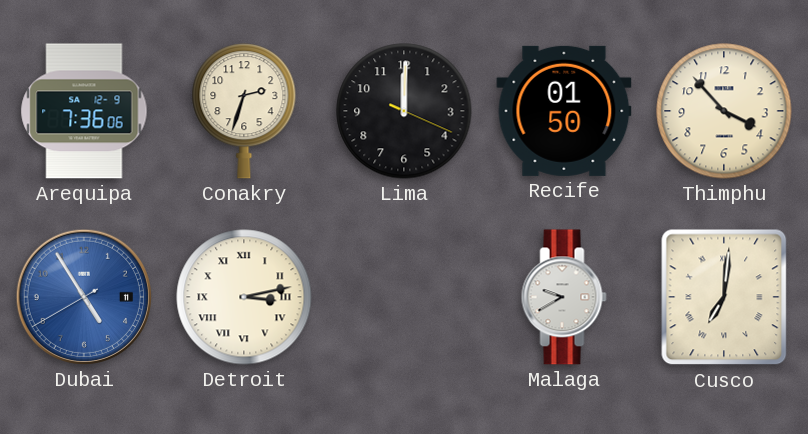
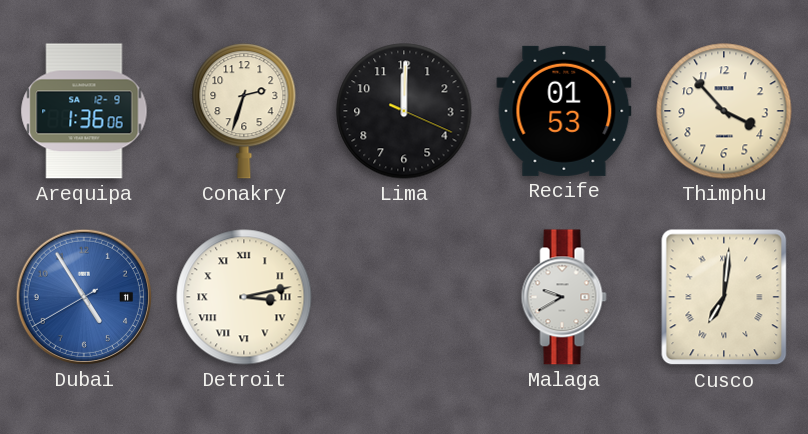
Arequipa: 7:36 -> 1:36
Recife: 01:50 -> 01:53
